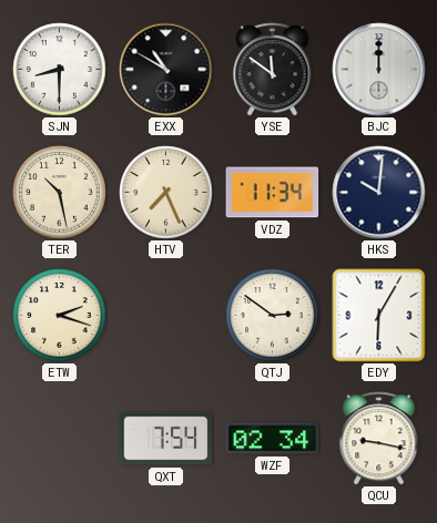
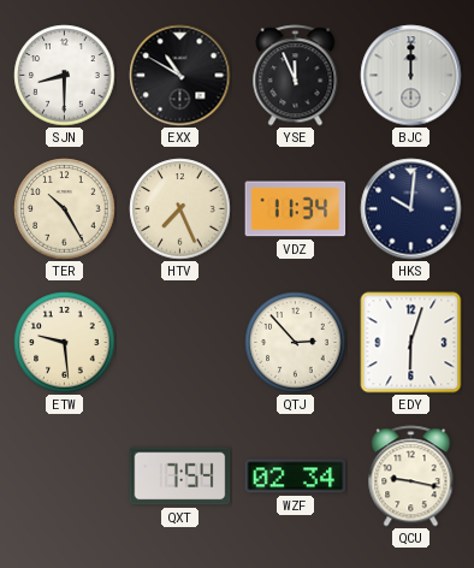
YSE: 11:51 -> 11:56
TER: 10:28 -> 10:25
ETW: 2:18 -> 9:29
QTJ: 2:51 -> 2:53
EDY: 6:05 -> 6:03
